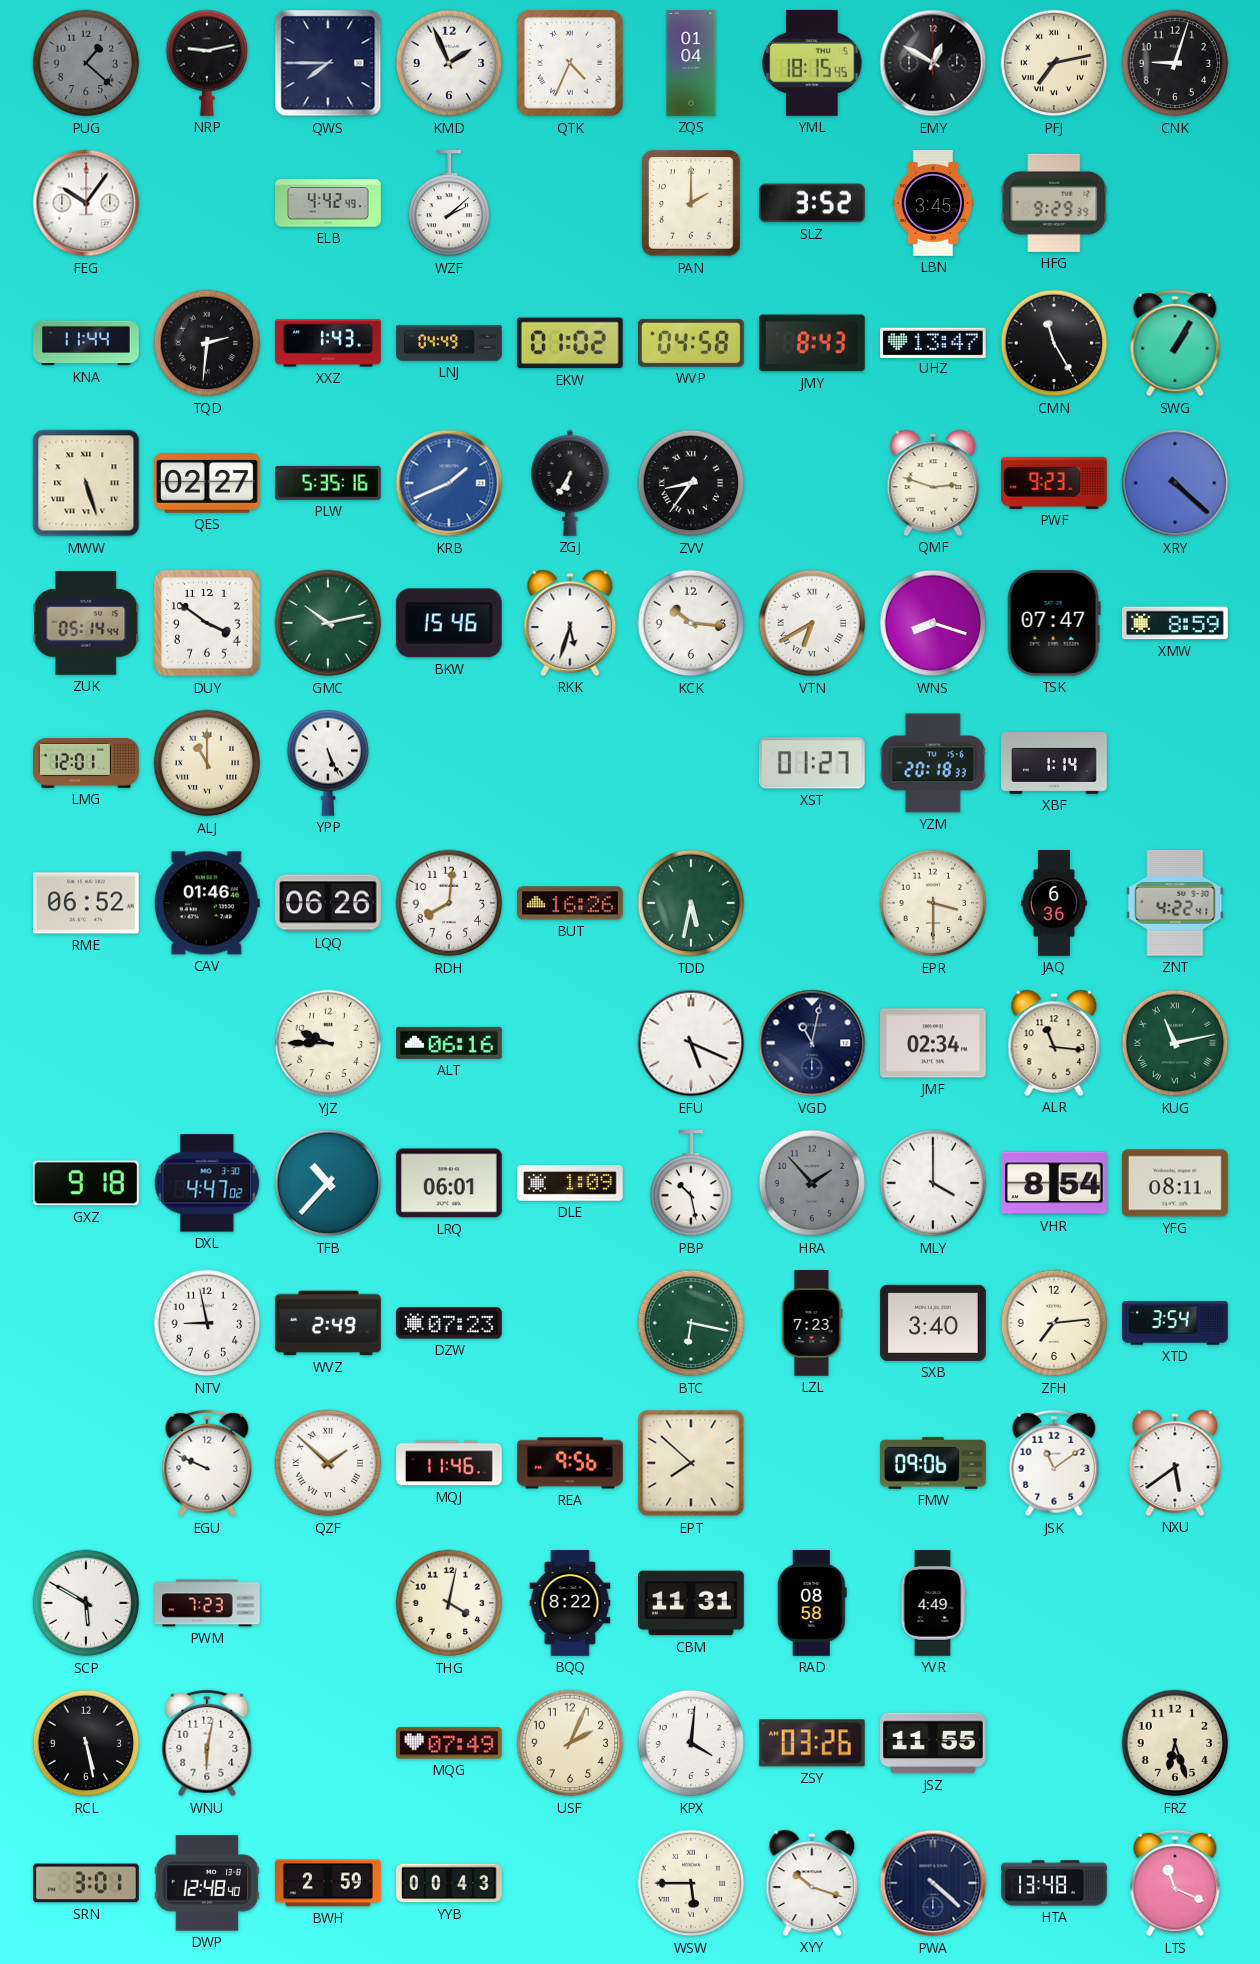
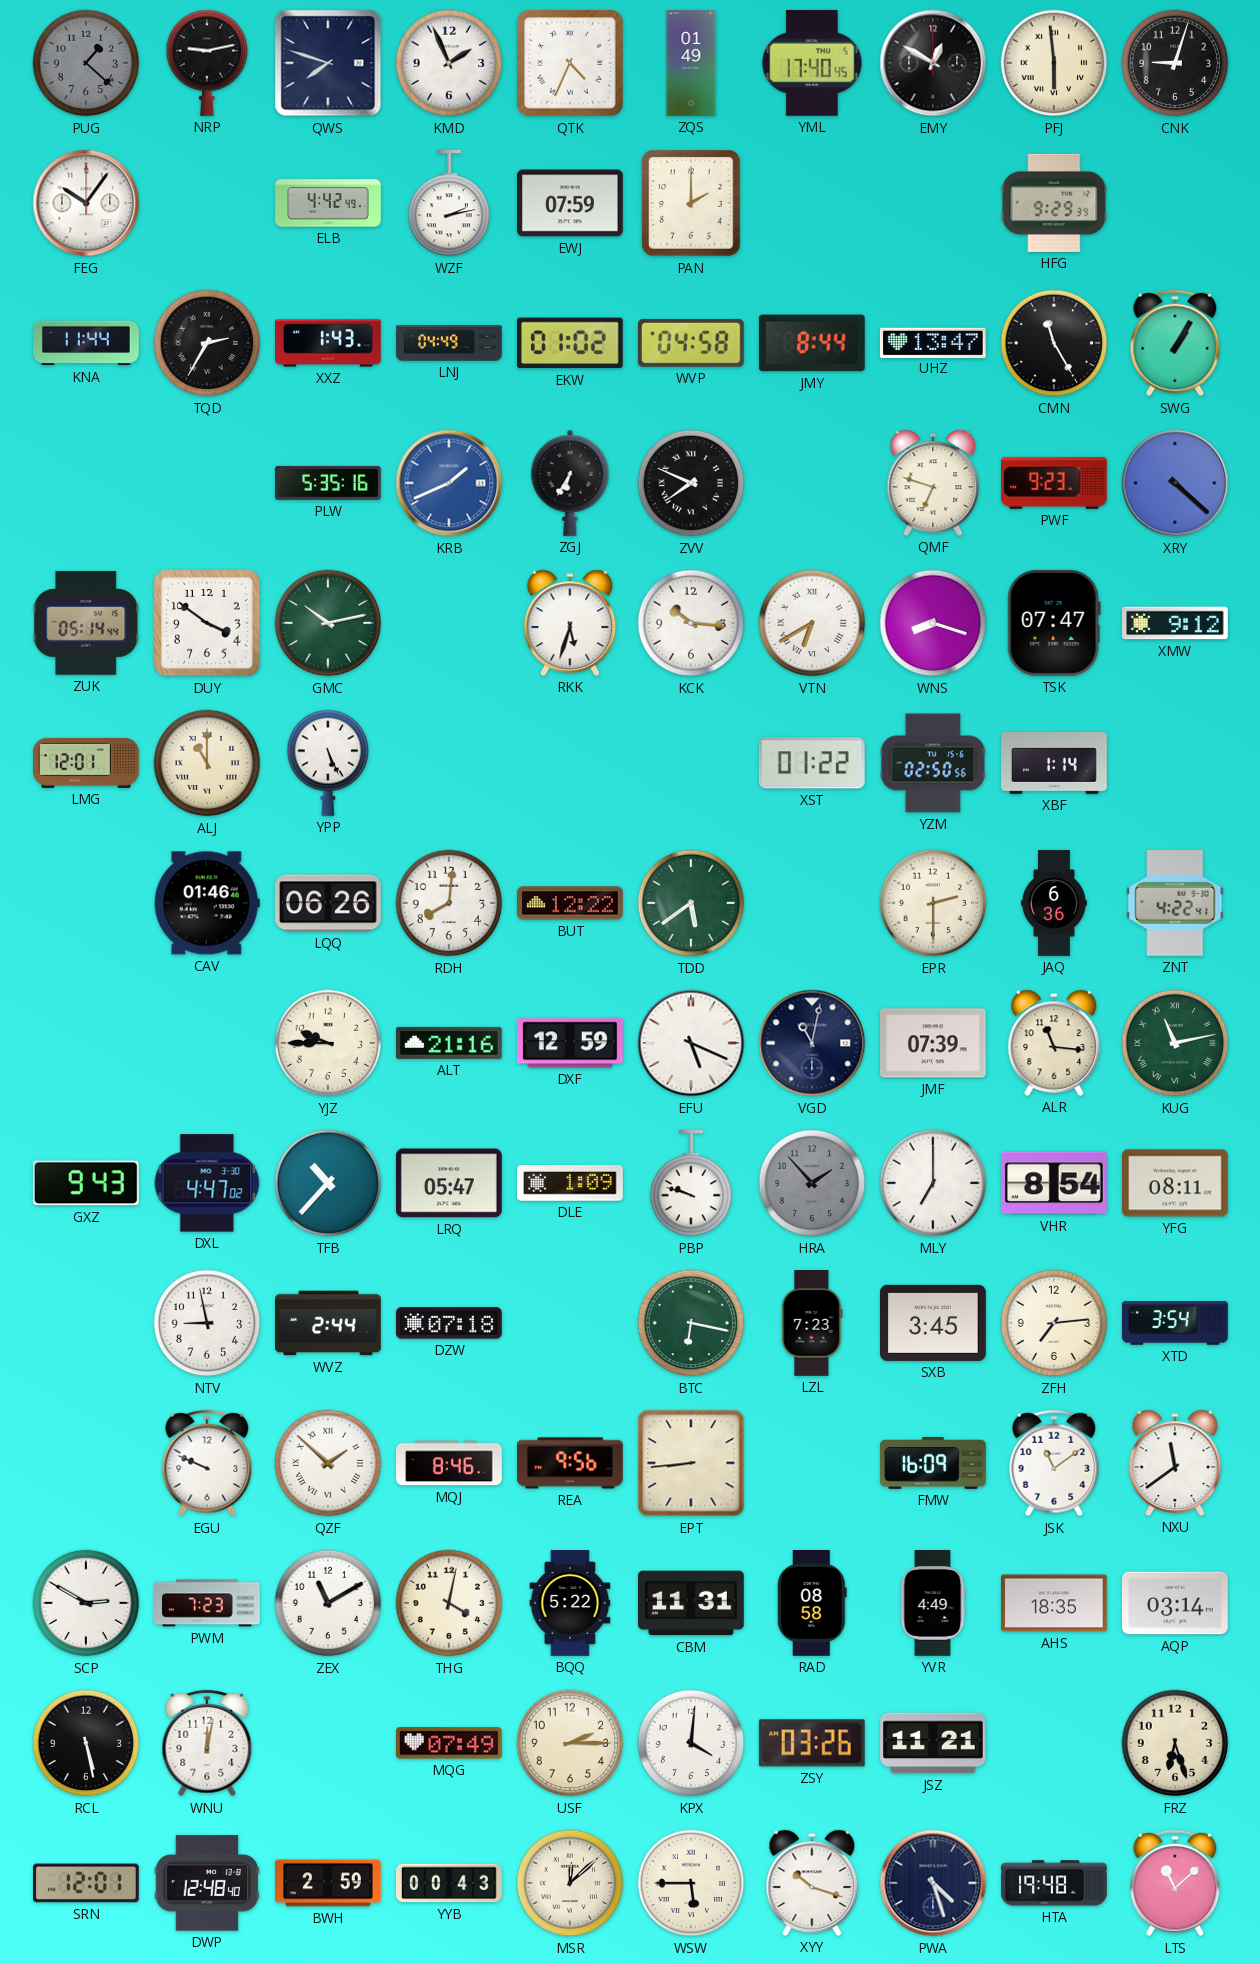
QWS: 7:45 -> 7:48
ZQS: 01:04 -> 01:49
YML: 18:15 -> 17:40
PFJ: 7:13 -> 5:59
WZF: 2:08 -> 2:13
EWJ: none -> 07:59
SLZ: 3:52 -> none
LBN: 3:45 -> none
TQD: 2:31 -> 2:35
JMY: 8:43 -> 8:44
MWW: 5:27 -> none
QES: 02:27 -> none
ZVV: 8:36 -> 7:49
QMF: 2:48 -> 6:48
BKW: 15:46 -> none
XMW: 8:59 -> 9:12
XST: 01:27 -> 01:22
YZM: 20:18 -> 02:50
RME: 06:52 -> none
BUT: 16:26 -> 12:22
TDD: 5:32 -> 5:39
EPR: 3:30 -> 2:30
ALT: 06:16 -> 21:16
DXF: none -> 12:59
JMF: 02:34 -> 07:39
GXZ: 9:18 -> 9:43
LRQ: 06:01 -> 05:47
PBP: 10:28 -> 9:48
MLY: 4:00 -> 7:00
WVZ: 2:49 -> 2:44
DZW: 07:23 -> 07:18
SXB: 3:40 -> 3:45
MQJ: 11:46 -> 8:46
EPT: 7:52 -> 8:44
FMW: 09:06 -> 16:09
NXU: 5:39 -> 11:39
SCP: 5:50 -> 2:50
ZEX: none -> 11:10
BQQ: 8:22 -> 5:22
AHS: none -> 18:35
AQP: none -> 03:14
WNU: 6:02 -> 12:02
USF: 2:04 -> 2:15
JSZ: 11:55 -> 11:21
SRN: 3:01 -> 12:01
MSR: none -> 12:08
PWA: 4:22 -> 4:27
HTA: 13:48 -> 19:48
LTS: 11:19 -> 11:08
